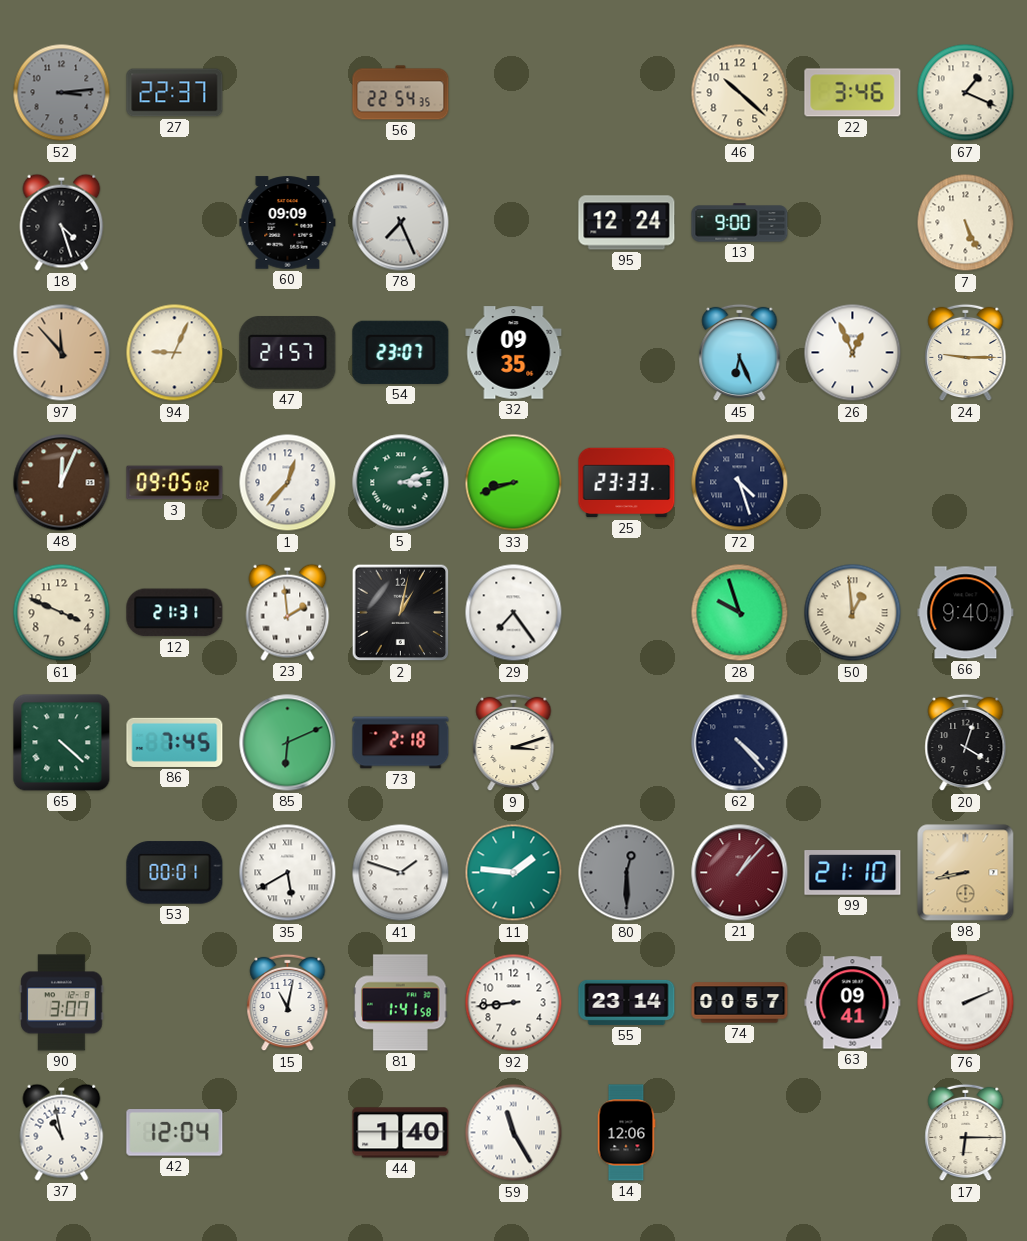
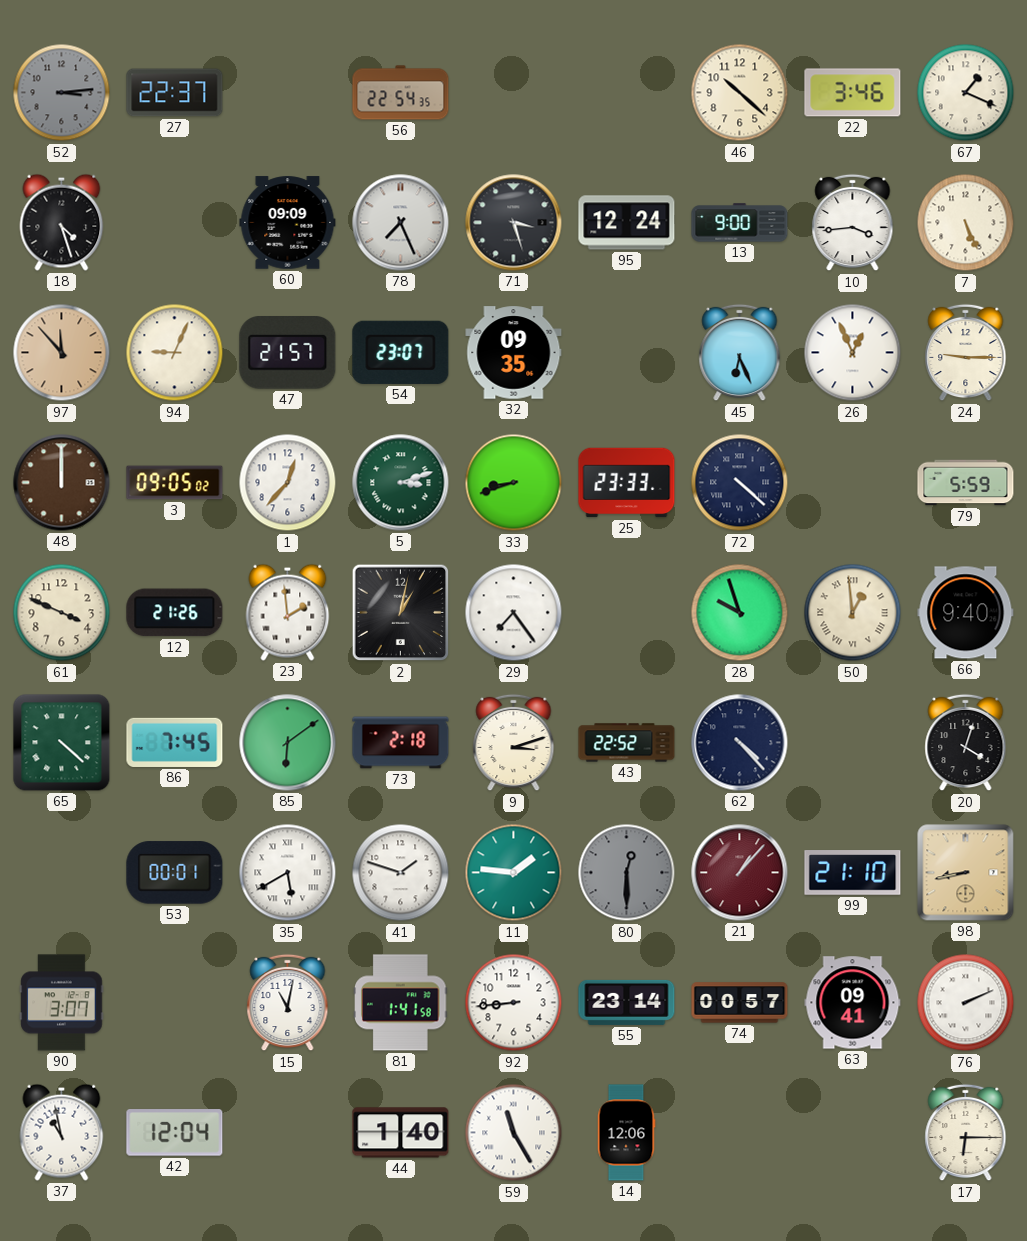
71: none -> 3:27
10: none -> 3:44
48: 12:04 -> 12:00
72: 4:27 -> 4:22
79: none -> 5:59
12: 21:31 -> 21:26
85: 6:11 -> 6:09
43: none -> 22:52
